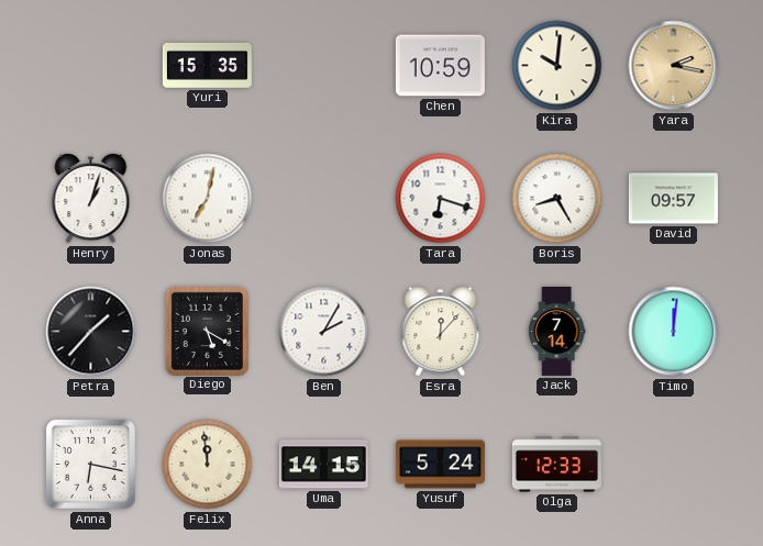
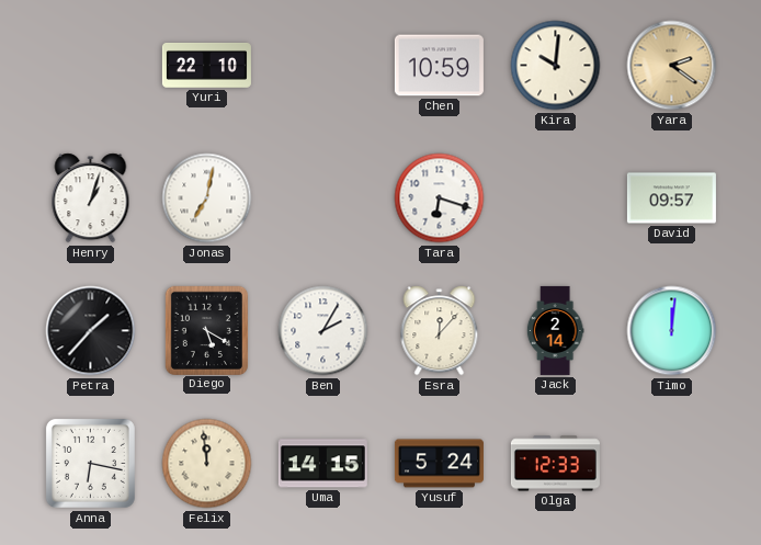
Yuri: 15:35 -> 22:10
Yara: 2:17 -> 2:21
Boris: 8:25 -> none
Jack: 7:14 -> 2:14
